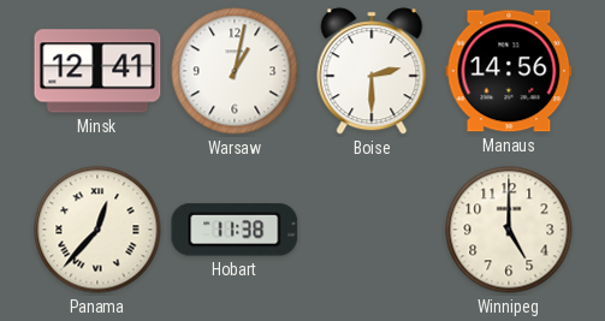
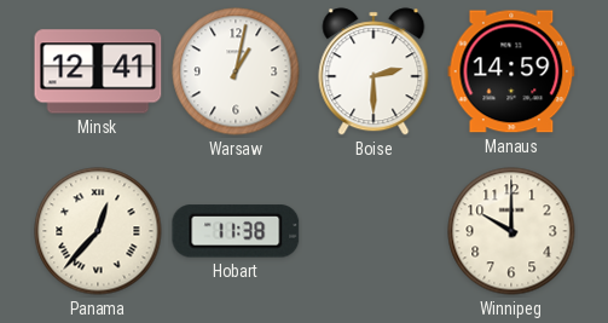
Manaus: 14:56 -> 14:59
Winnipeg: 5:00 -> 10:00
